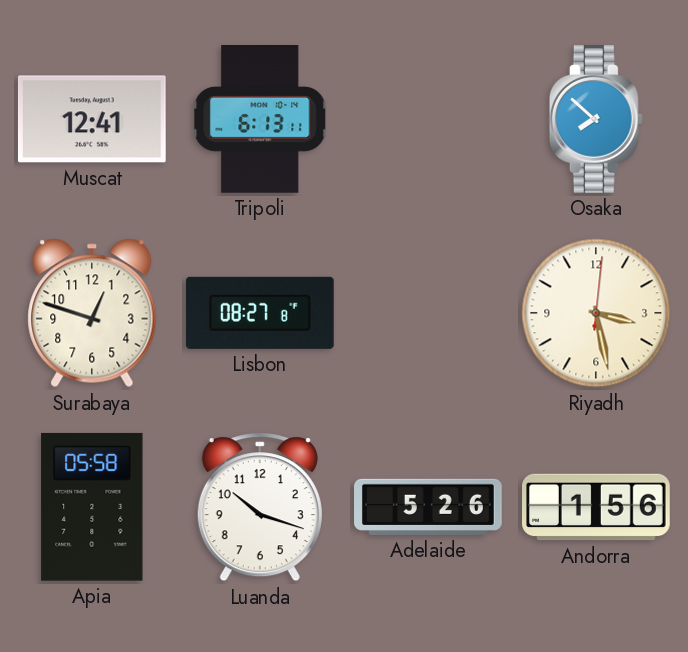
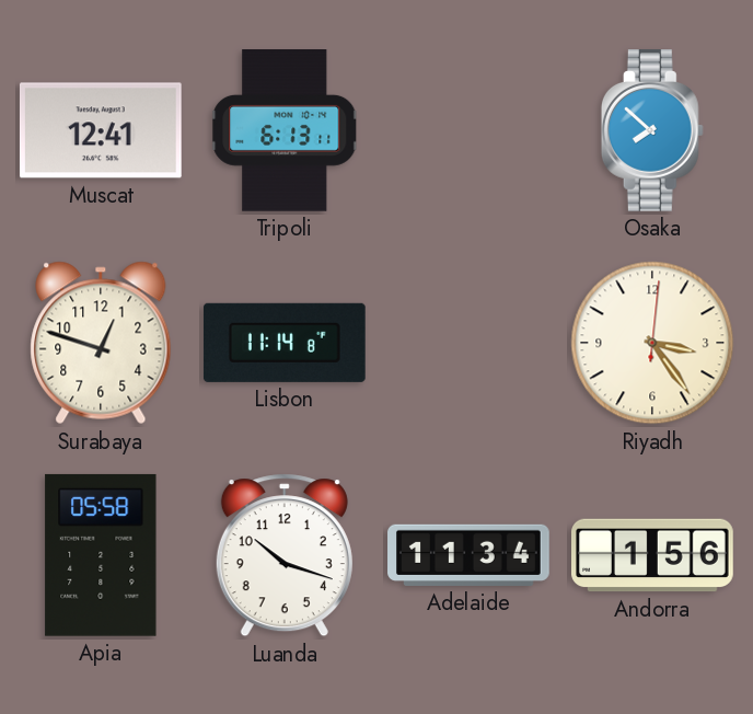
Lisbon: 08:27 -> 11:14
Riyadh: 3:28 -> 3:24
Adelaide: 5:26 -> 11:34
